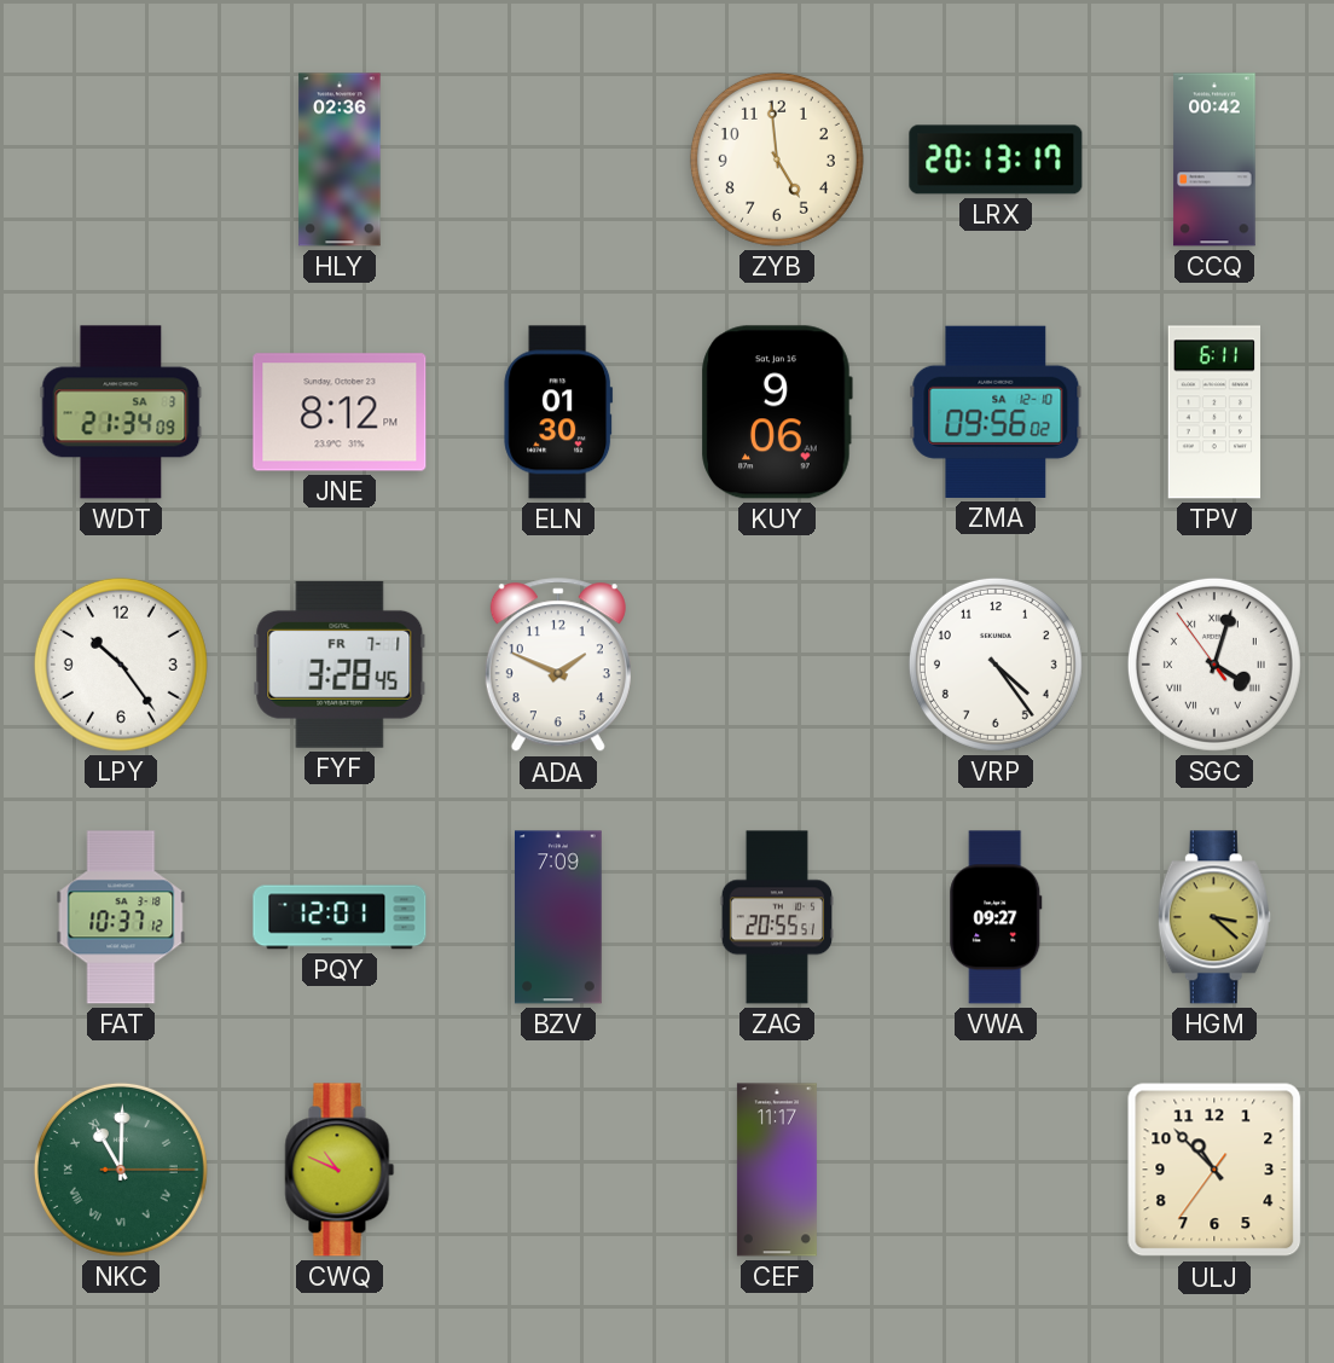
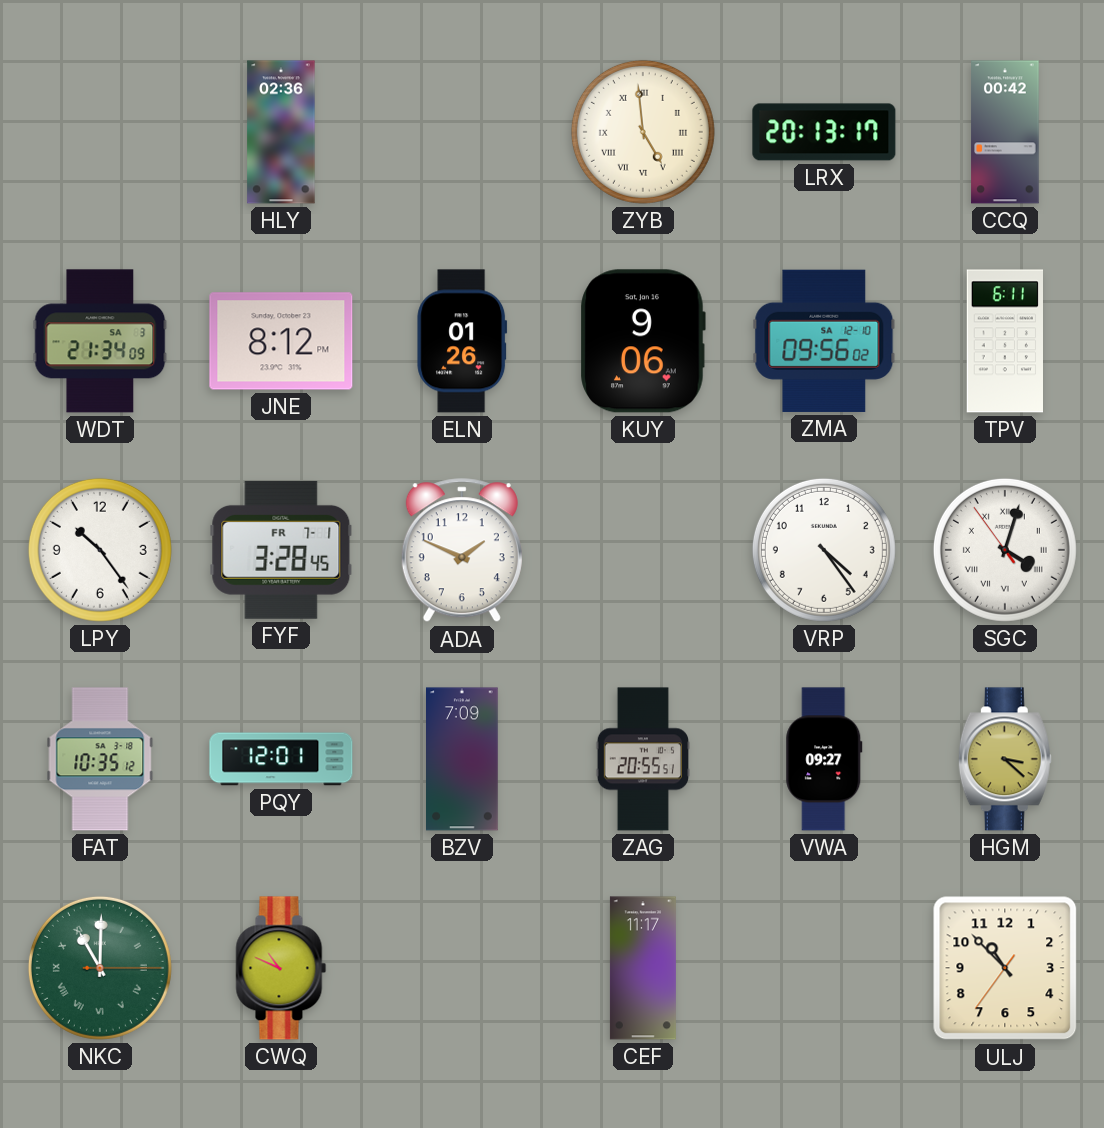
ZYB numerals: Arabic -> Roman
ELN: 01:30 -> 01:26
FAT: 10:37 -> 10:35
